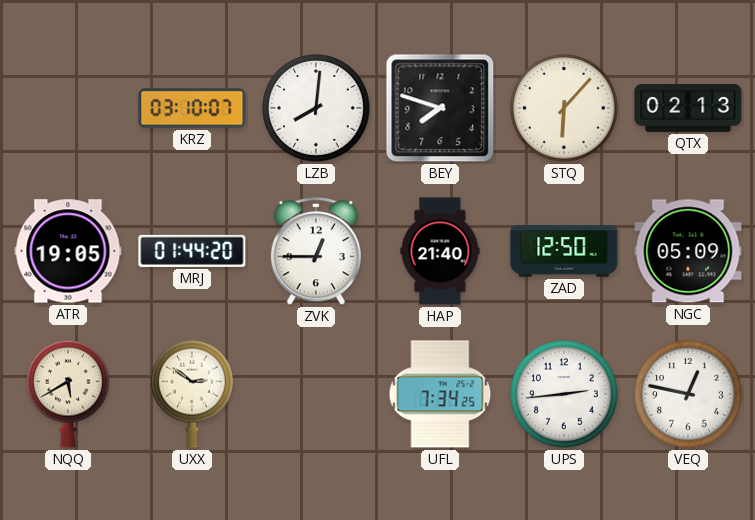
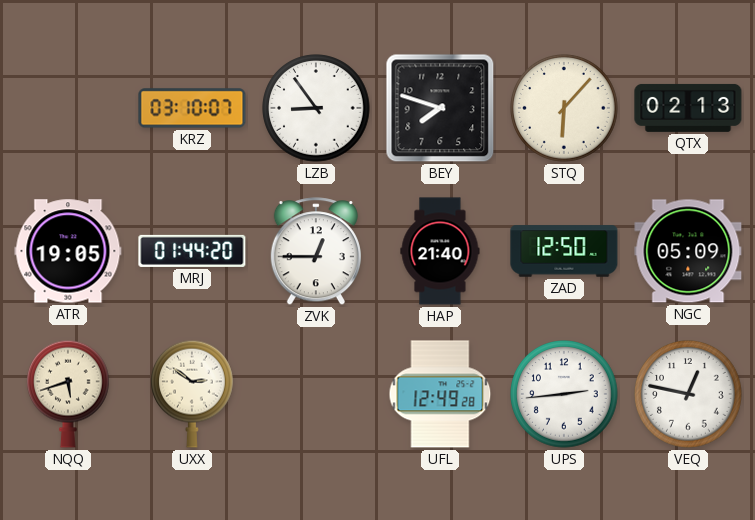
LZB: 8:01 -> 8:54
NQQ: 5:40 -> 5:42
UFL: 7:34 -> 12:49
